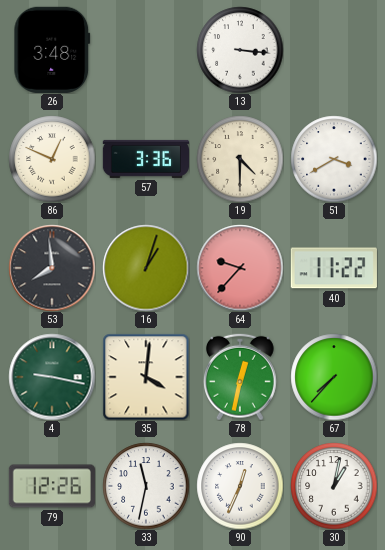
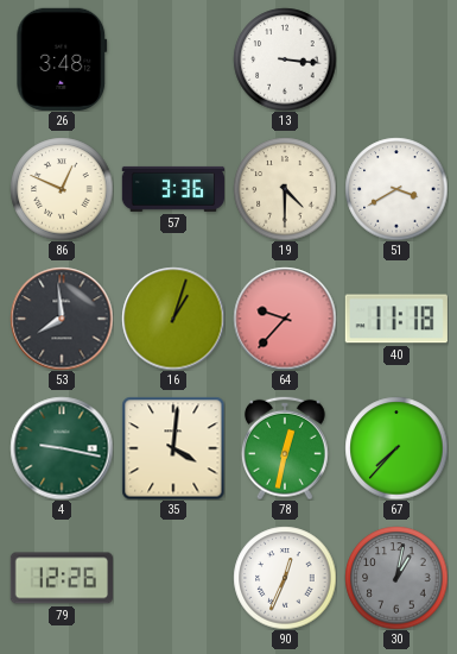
40: 11:22 -> 11:18
33: 11:32 -> none
30 dial: white -> grey
